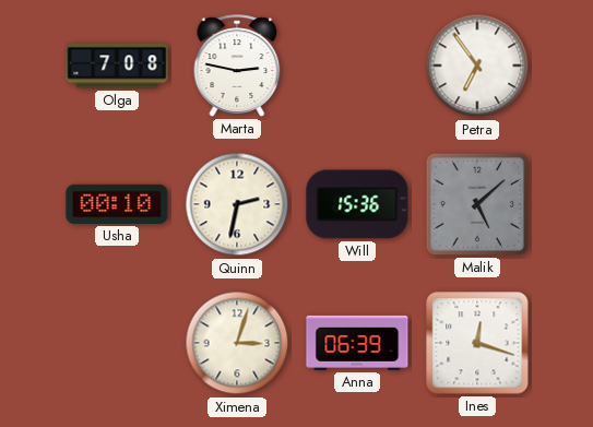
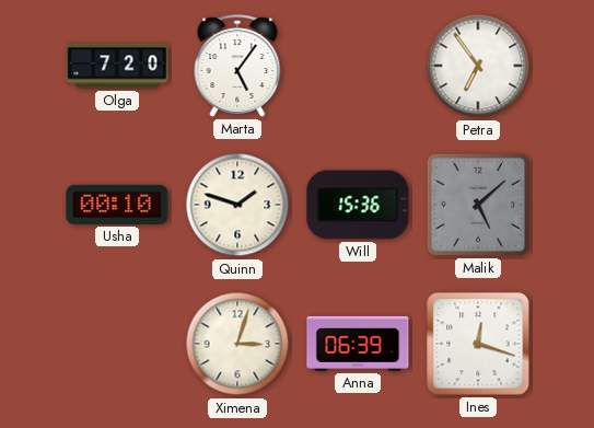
Olga: 7:08 -> 7:20
Marta: 2:47 -> 5:06
Quinn: 2:32 -> 1:48
